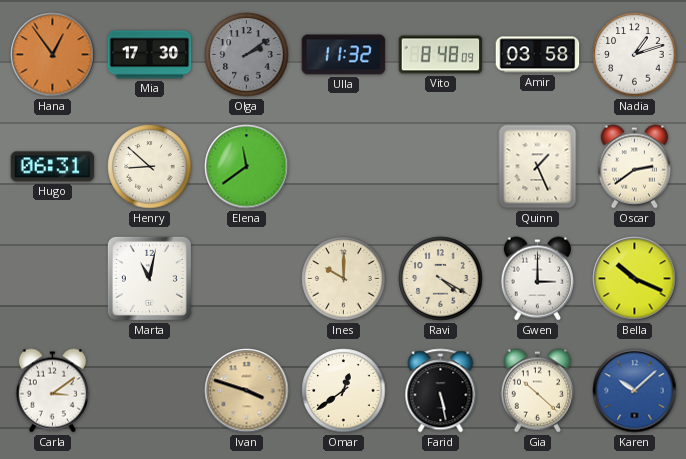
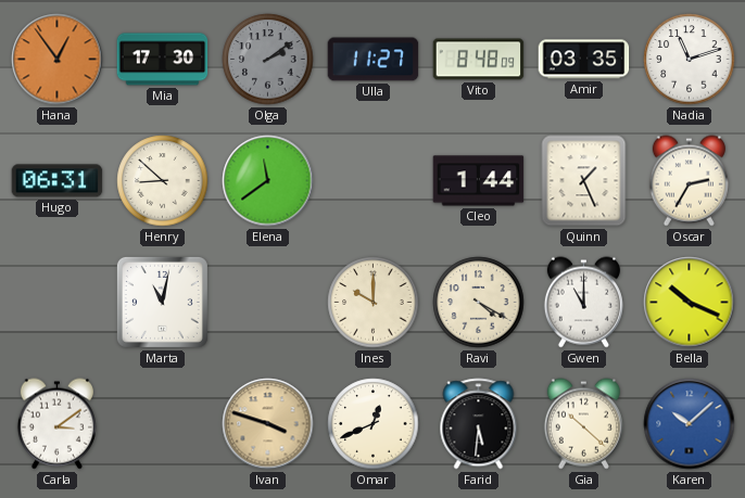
Ulla: 11:32 -> 11:27
Amir: 03:58 -> 03:35
Nadia: 1:12 -> 11:12
Cleo: none -> 1:44
Oscar: 2:39 -> 2:35
Gwen: 3:00 -> 11:00
Omar: 12:39 -> 12:41
Farid: 5:28 -> 5:31
